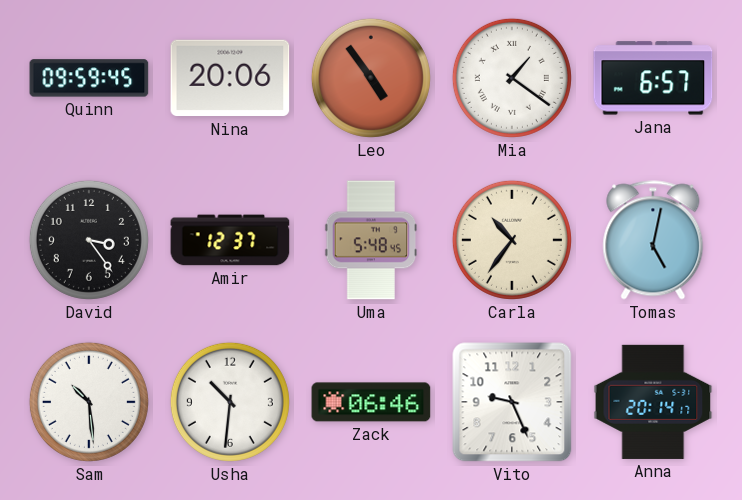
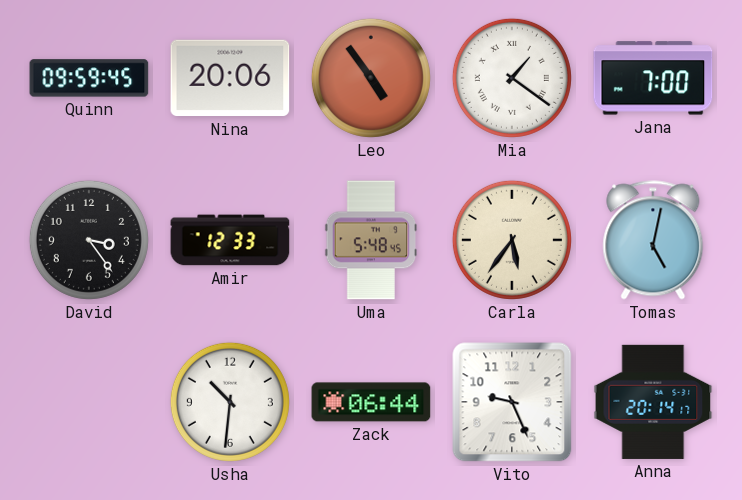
Jana: 6:57 -> 7:00
Amir: 12:37 -> 12:33
Carla: 10:36 -> 5:36
Sam: 10:29 -> none
Zack: 06:46 -> 06:44
